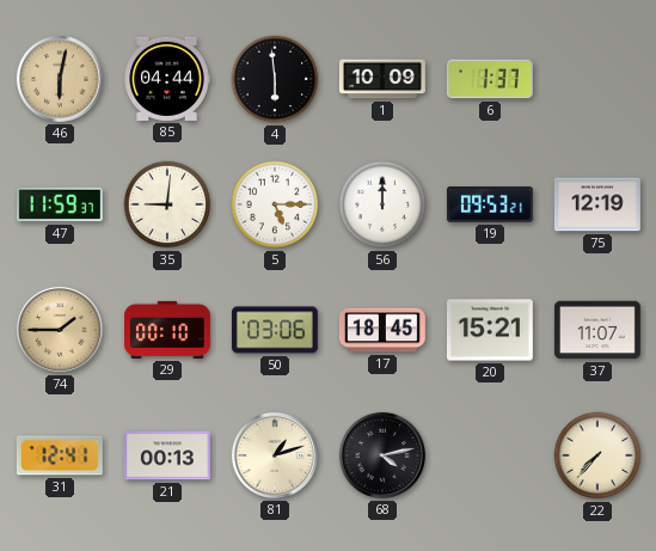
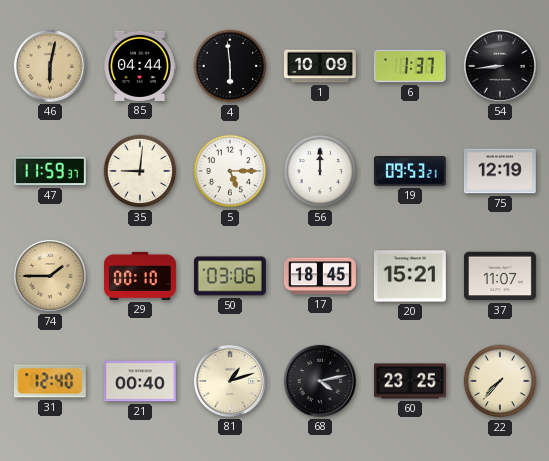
54: none -> 8:44
31: 12:41 -> 12:40
21: 00:13 -> 00:40
60: none -> 23:25
